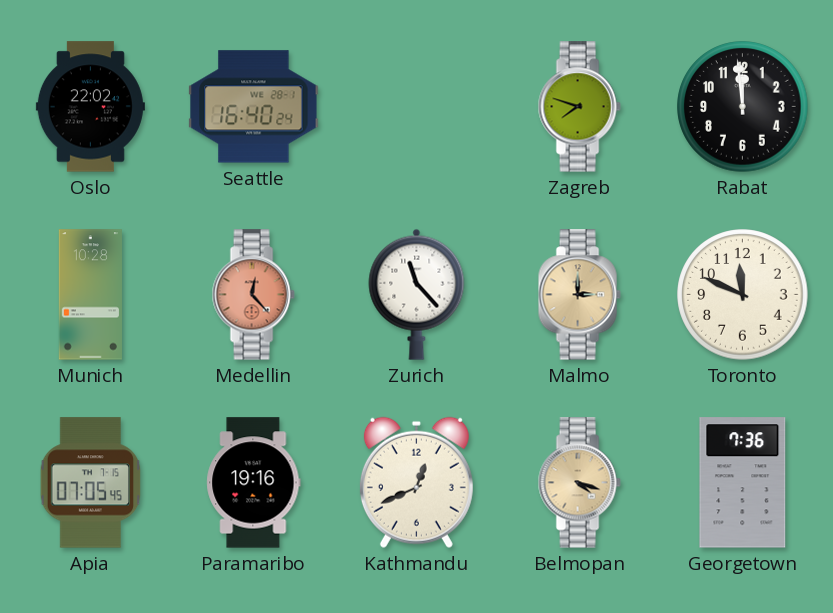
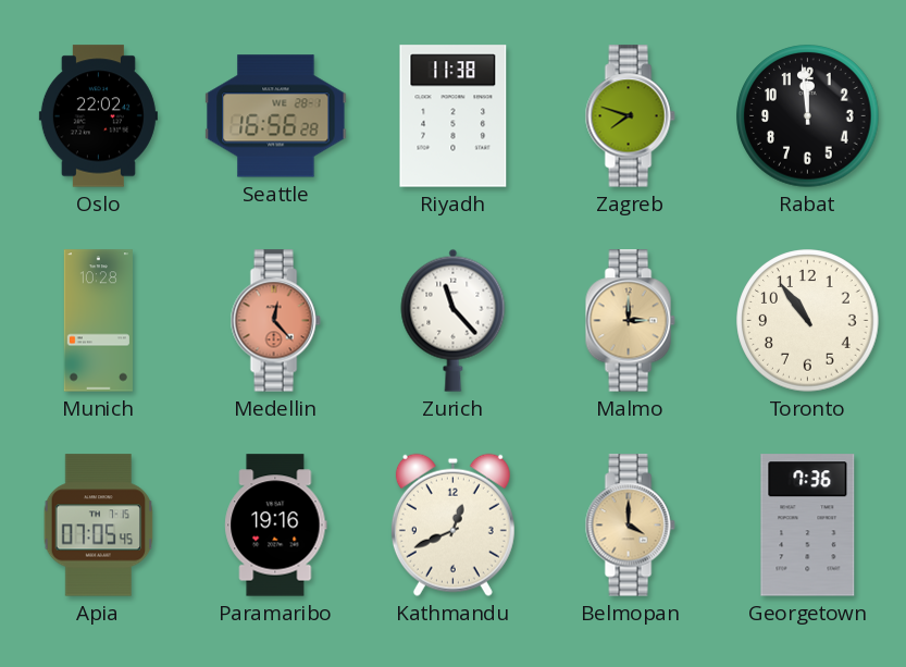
Seattle: 16:40 -> 16:56
Riyadh: none -> 11:38
Toronto: 11:49 -> 10:54
Belmopan: 4:18 -> 4:00
